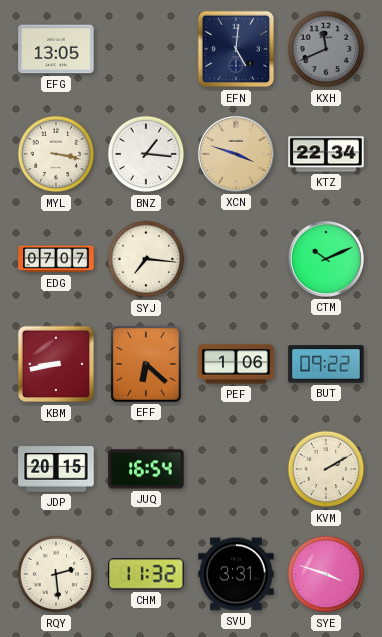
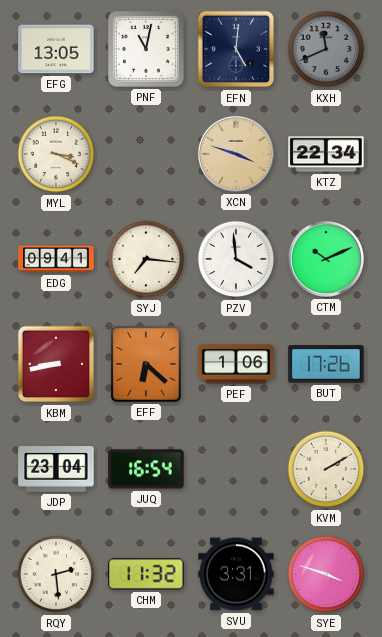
PNF: none -> 11:02
MYL: 3:17 -> 3:19
BNZ: 1:16 -> none
EDG: 07:07 -> 09:41
PZV: none -> 3:59
BUT: 09:22 -> 17:26
JDP: 20:15 -> 23:04
